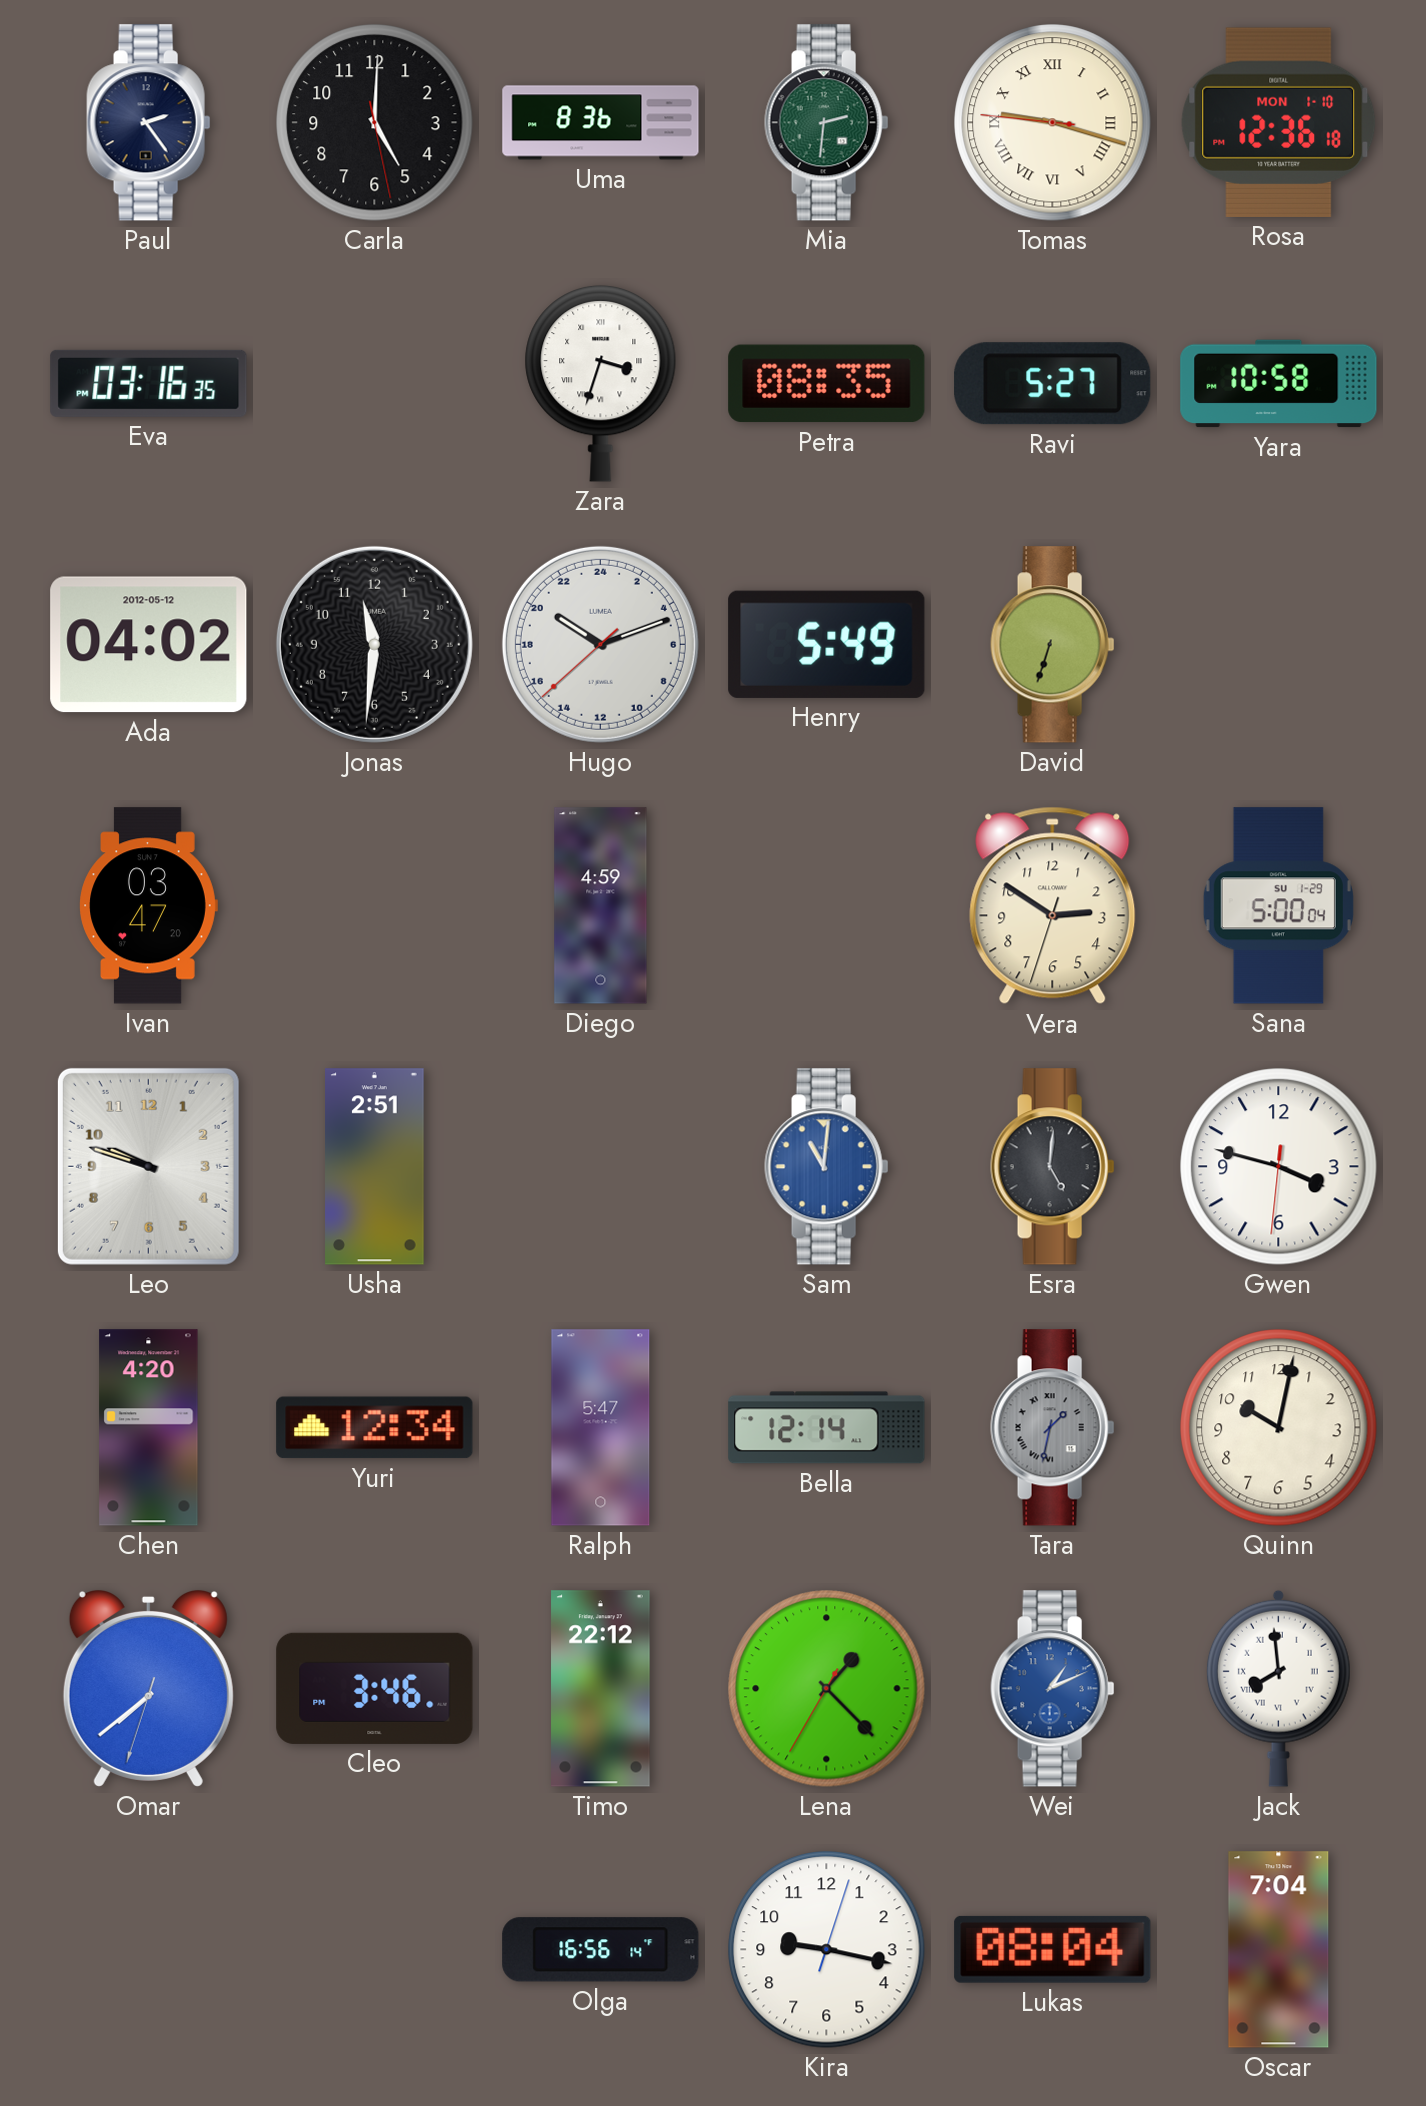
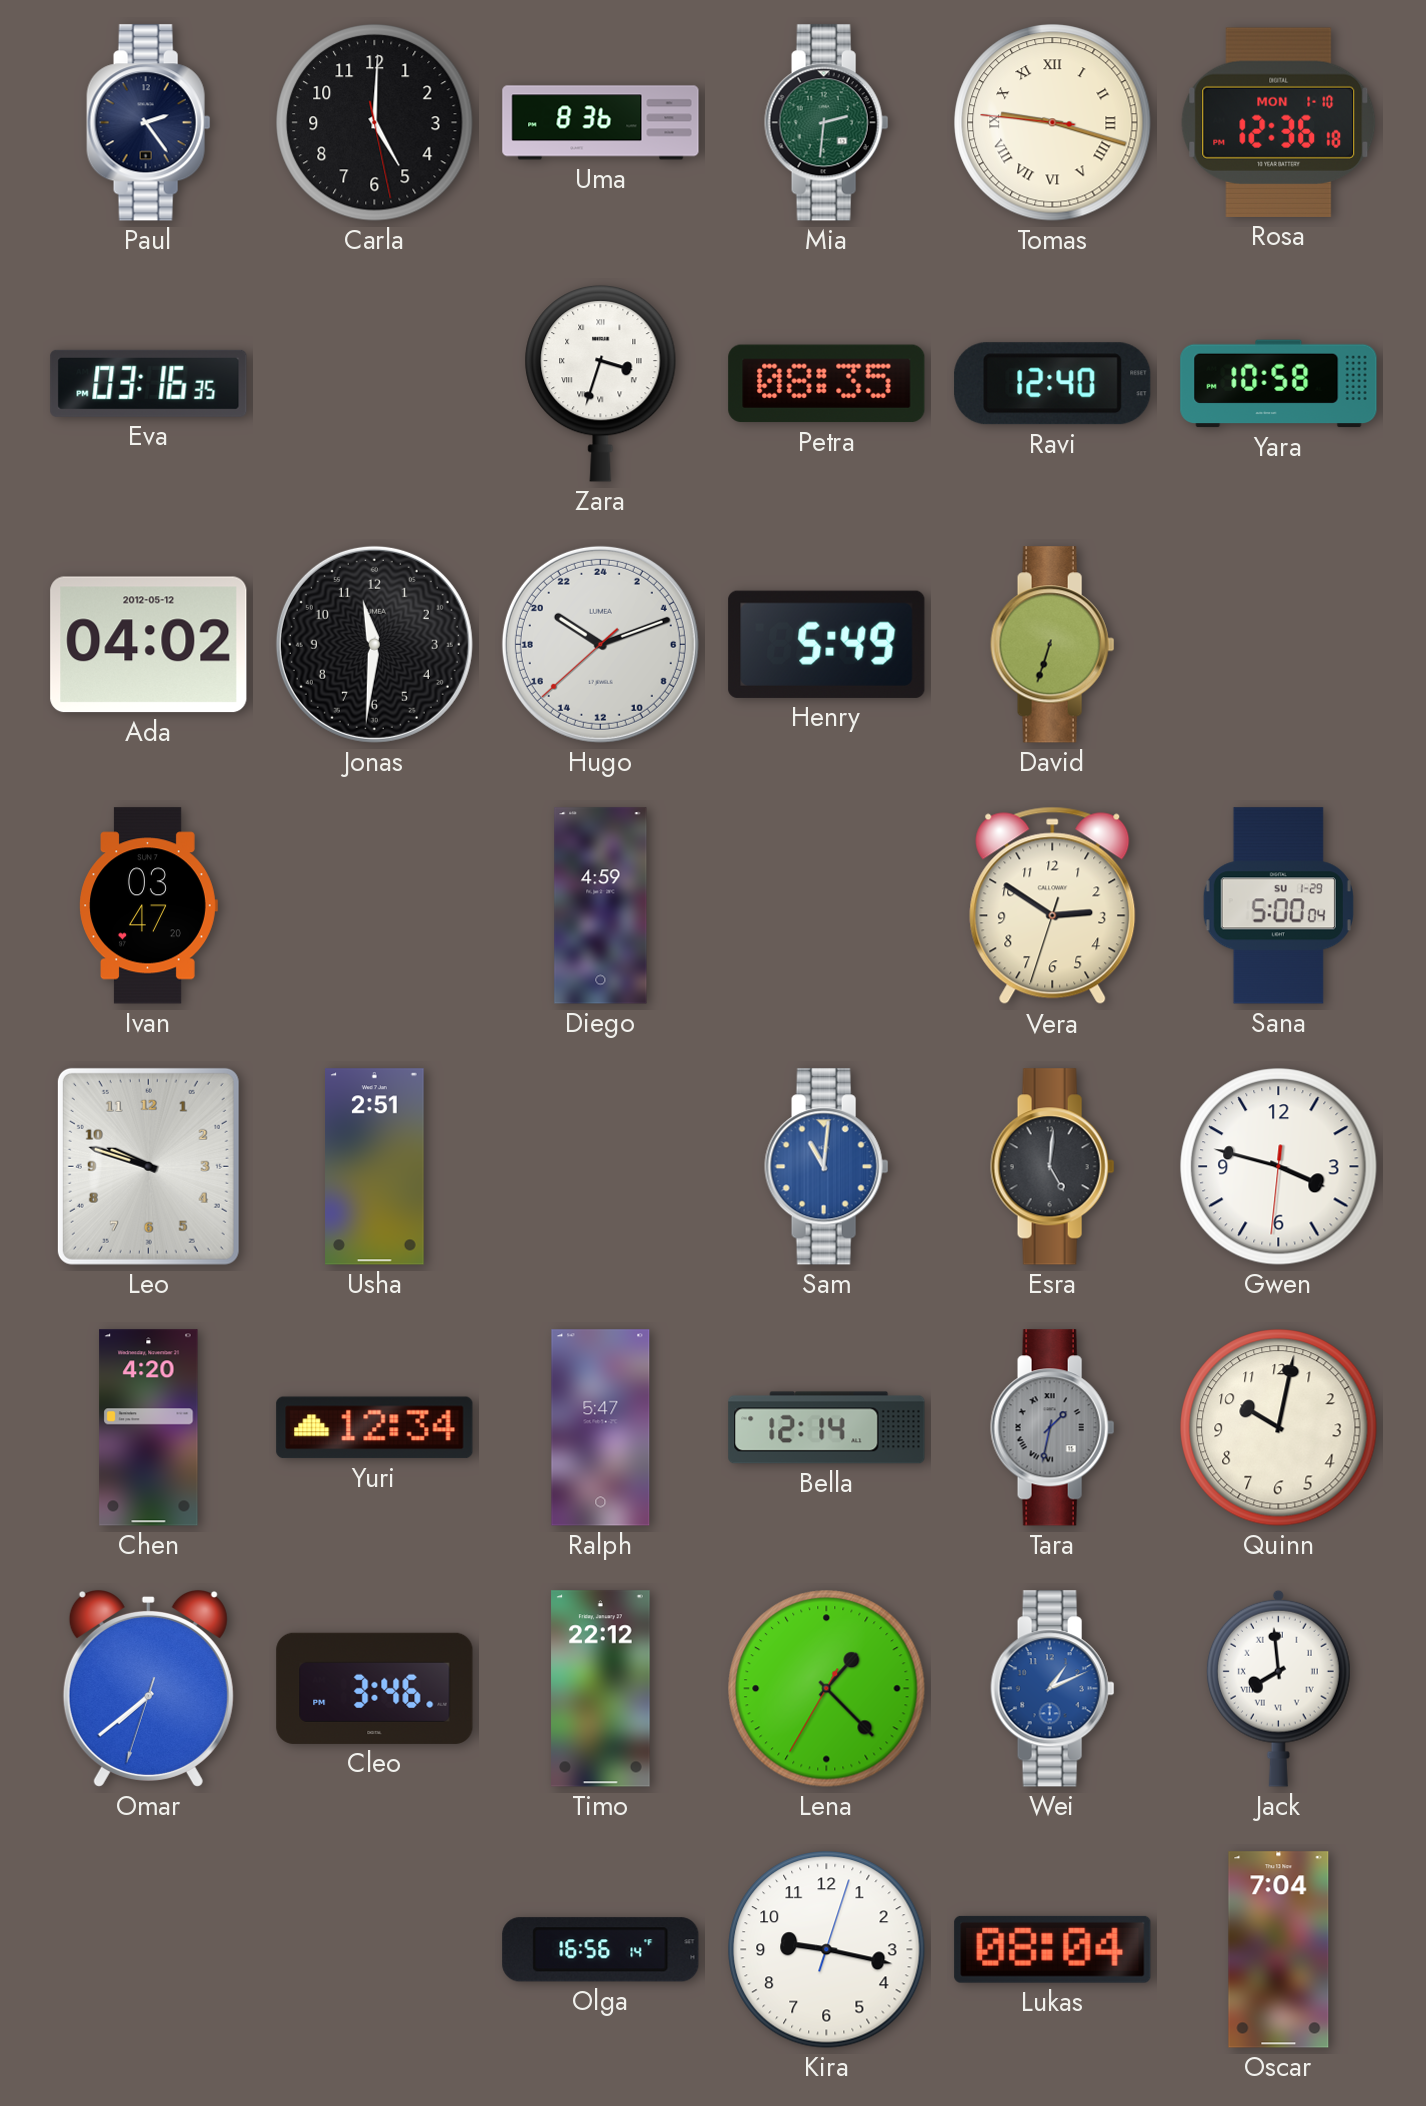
Ravi: 5:27 -> 12:40
